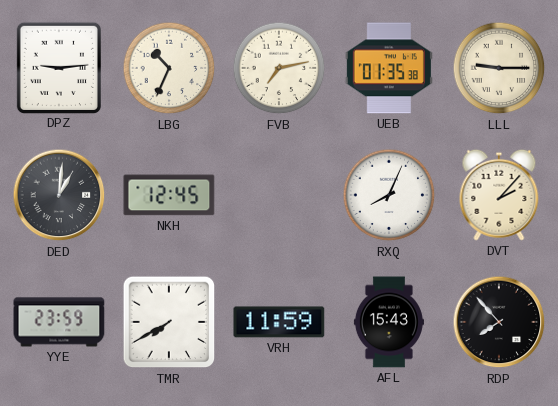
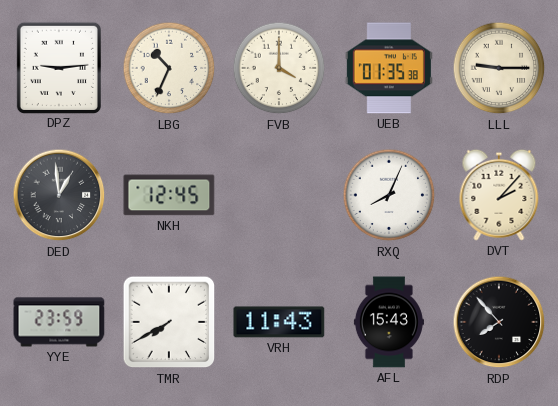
FVB: 7:13 -> 4:00
DED: 1:01 -> 12:59
VRH: 11:59 -> 11:43
